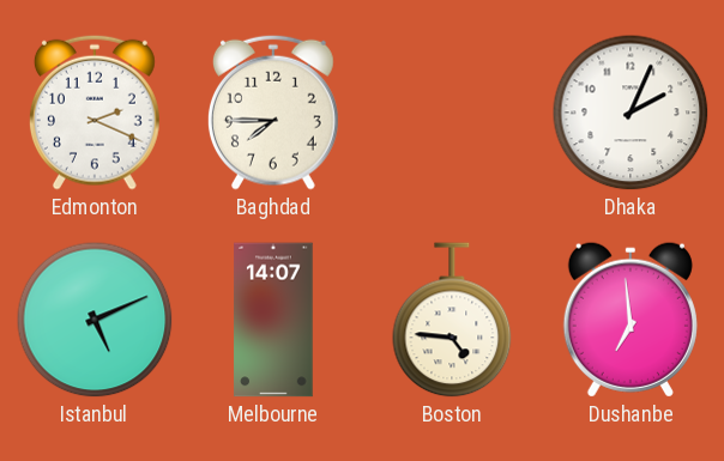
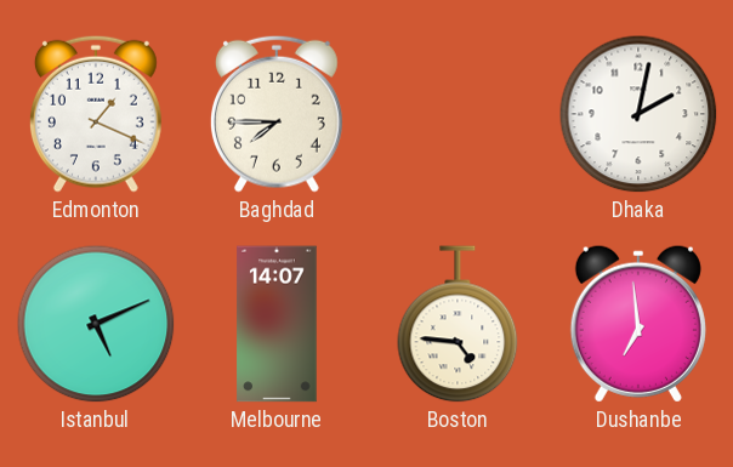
Edmonton: 2:19 -> 1:19
Dhaka: 2:04 -> 2:02
